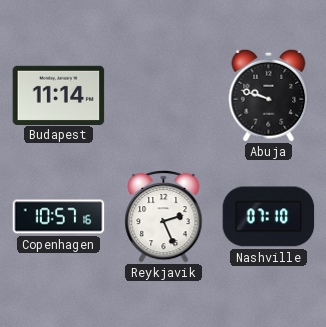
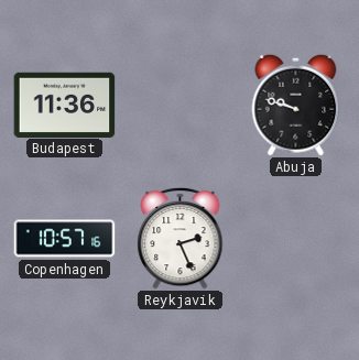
Budapest: 11:14 -> 11:36
Nashville: 07:10 -> none
